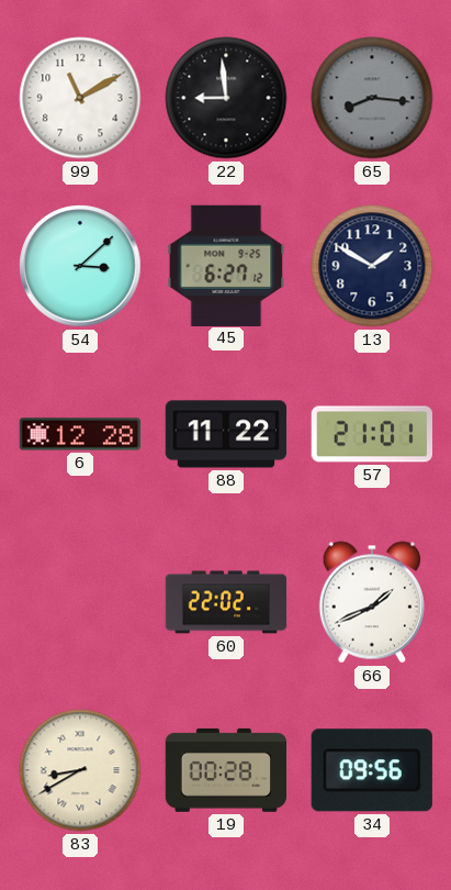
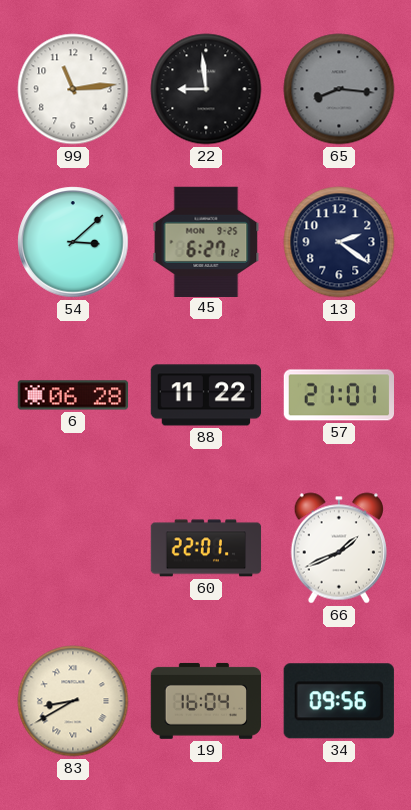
99: 11:10 -> 11:14
13: 1:50 -> 2:21
6: 12:28 -> 06:28
60: 22:02 -> 22:01
19: 00:28 -> 16:04
